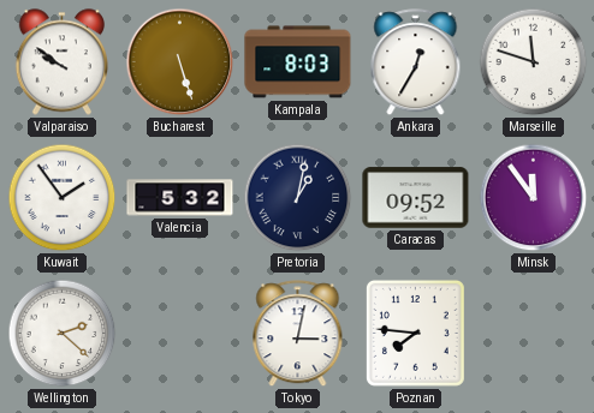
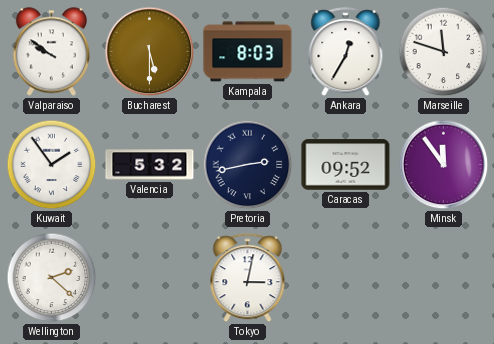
Bucharest: 5:27 -> 5:30
Pretoria: 1:02 -> 2:43
Poznan: 7:46 -> none
